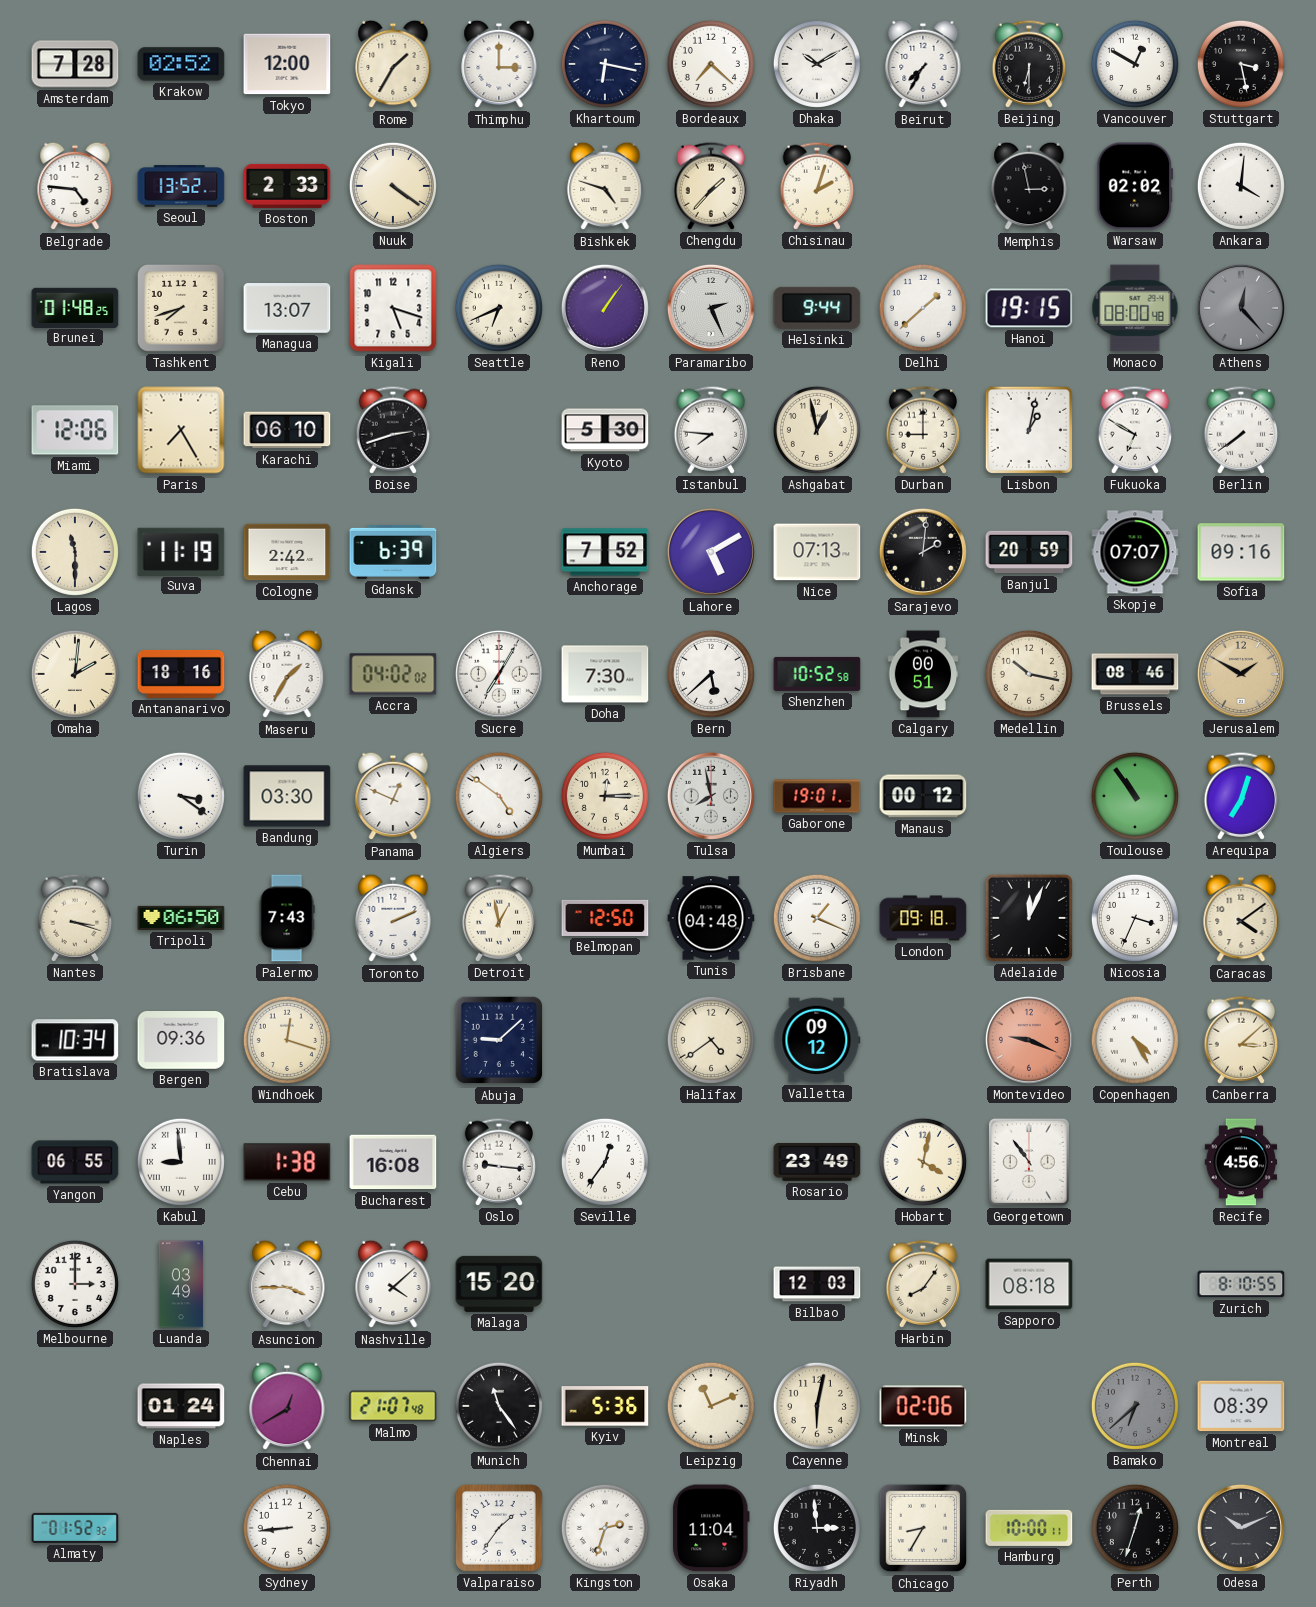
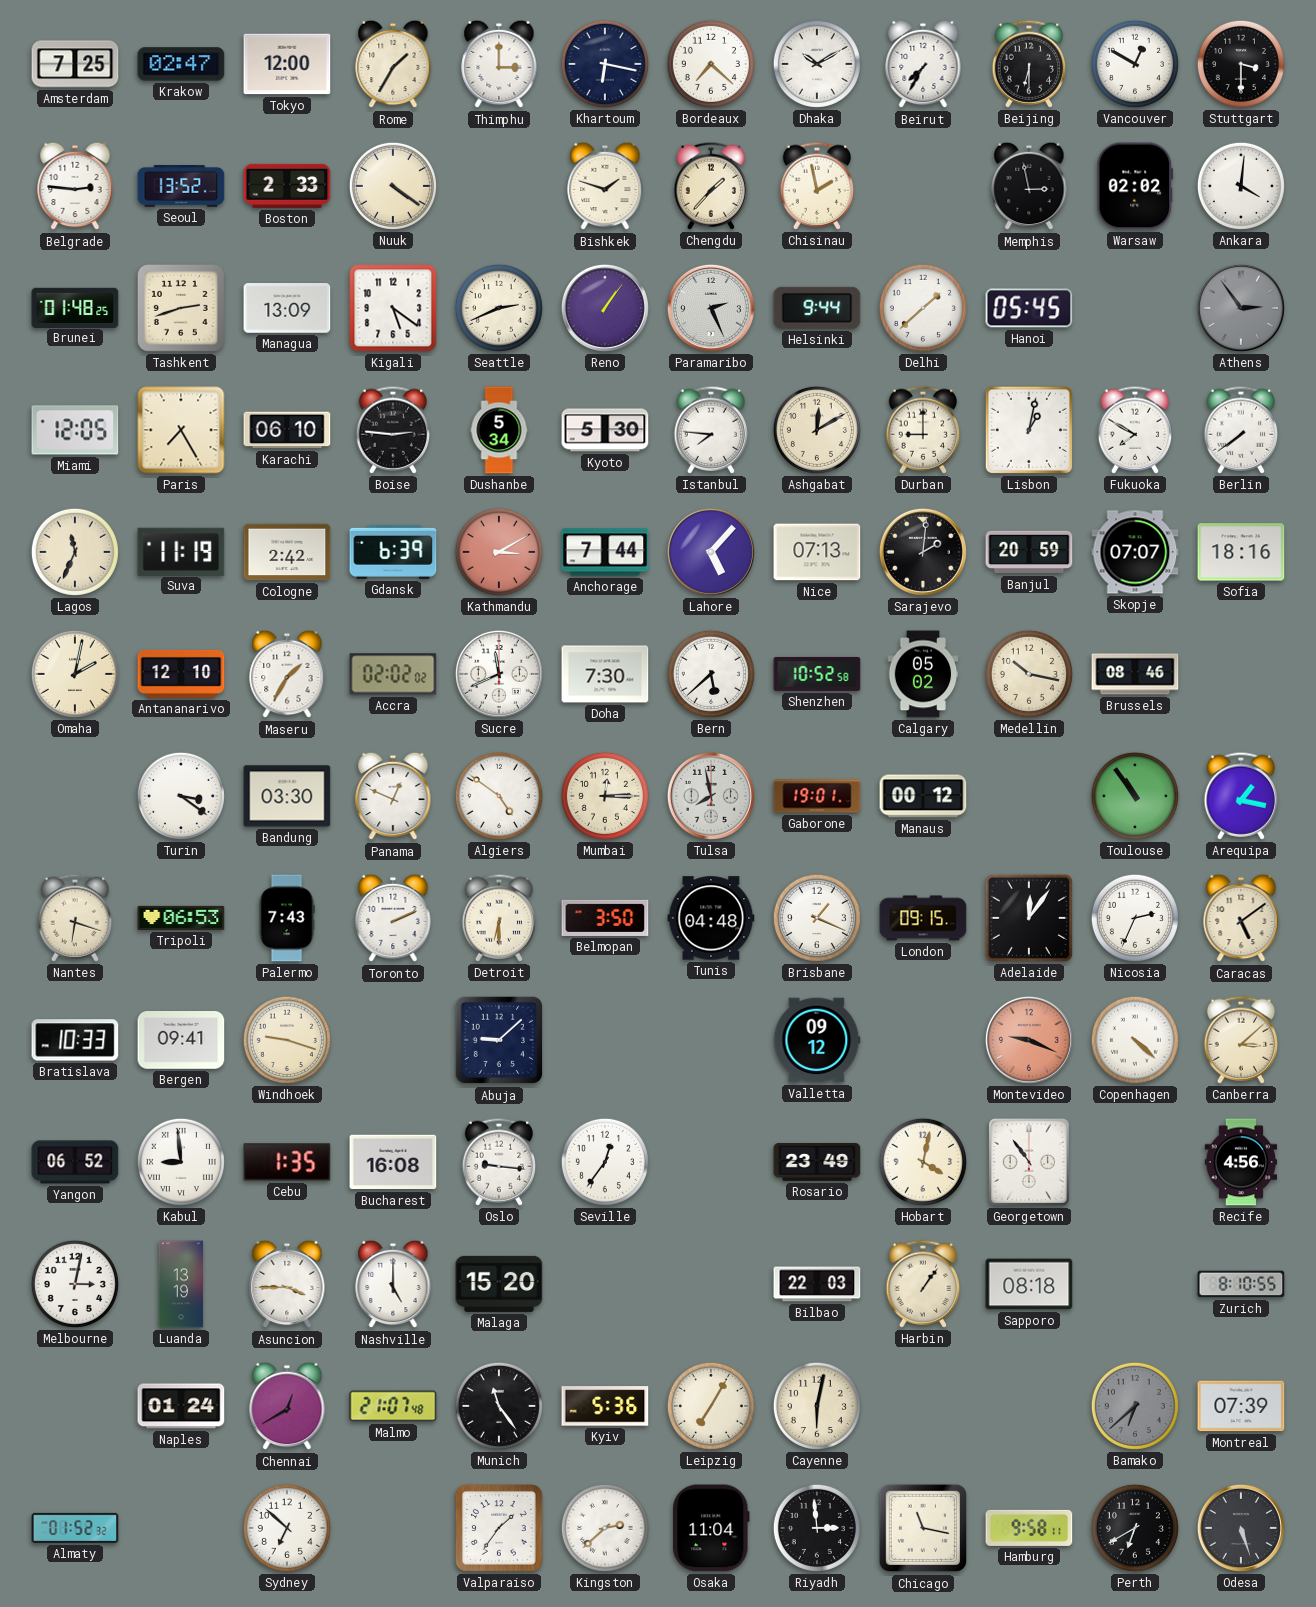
Amsterdam: 7:28 -> 7:25
Krakow: 02:52 -> 02:47
Stuttgart: 3:28 -> 3:30
Belgrade: 4:46 -> 2:46
Bishkek: 4:48 -> 1:48
Chisinau: 2:03 -> 1:58
Tashkent: 7:42 -> 2:42
Managua: 13:07 -> 13:09
Kigali: 5:18 -> 5:21
Seattle: 6:41 -> 2:41
Hanoi: 19:15 -> 05:45
Monaco: 08:00 -> none
Athens: 12:23 -> 2:54
Miami: 12:06 -> 12:05
Boise: 2:42 -> 2:46
Dushanbe: none -> 5:34
Ashgabat: 12:58 -> 12:10
Fukuoka: 6:50 -> 7:50
Lagos: 11:30 -> 11:34
Kathmandu: none -> 3:10
Anchorage: 7:52 -> 7:44
Lahore: 5:10 -> 5:07
Sofia: 09:16 -> 18:16
Omaha: 2:01 -> 2:02
Antananarivo: 18:16 -> 12:10
Accra: 04:02 -> 02:02
Sucre: 7:05 -> 11:41
Calgary: 00:51 -> 05:02
Jerusalem: 1:50 -> none
Arequipa: 7:03 -> 1:17
Nantes: 3:18 -> 6:18
Tripoli: 06:50 -> 06:53
Detroit: 12:58 -> 6:30
Belmopan: 12:50 -> 3:50
London: 09:18 -> 09:15
Adelaide: 12:04 -> 12:06
Nicosia: 3:34 -> 2:34
Caracas: 4:09 -> 5:09
Bratislava: 10:34 -> 10:33
Bergen: 09:36 -> 09:41
Windhoek: 12:18 -> 9:18
Halifax: 4:39 -> none
Copenhagen: 4:25 -> 4:22
Yangon: 06:55 -> 06:52
Cebu: 1:38 -> 1:35
Melbourne: 3:00 -> 3:02
Luanda: 03:49 -> 13:19
Nashville: 4:08 -> 5:00
Bilbao: 12:03 -> 22:03
Harbin: 8:06 -> 1:06
Leipzig: 11:11 -> 7:05
Minsk: 02:06 -> none
Montreal: 08:39 -> 07:39
Sydney: 8:44 -> 6:52
Kingston: 2:33 -> 2:38
Chicago: 8:35 -> 11:17
Hamburg: 10:00 -> 9:58
Perth: 12:33 -> 6:40
Odesa: 10:11 -> 5:27
